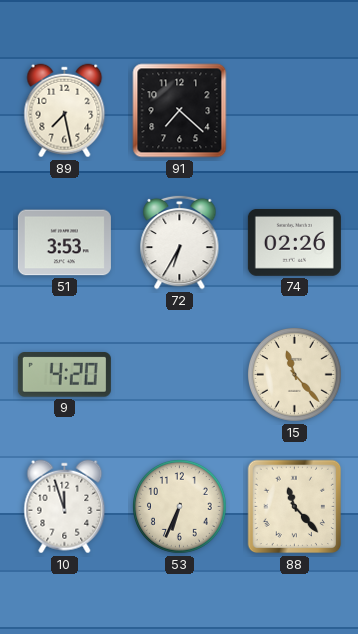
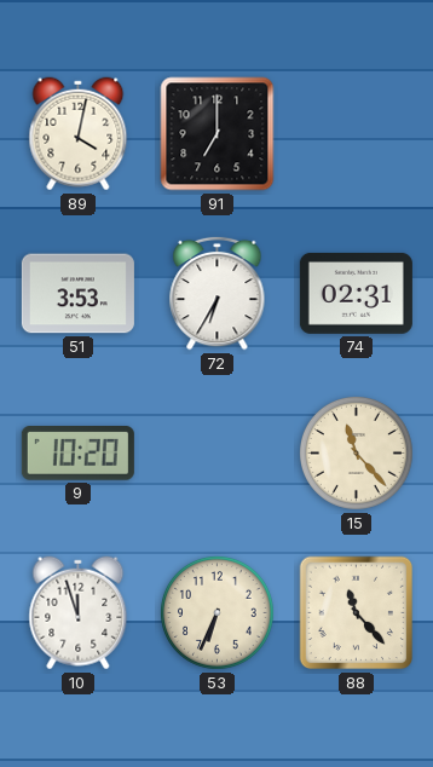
89: 7:28 -> 4:02
91: 7:22 -> 7:00
74: 02:26 -> 02:31
9: 4:20 -> 10:20
